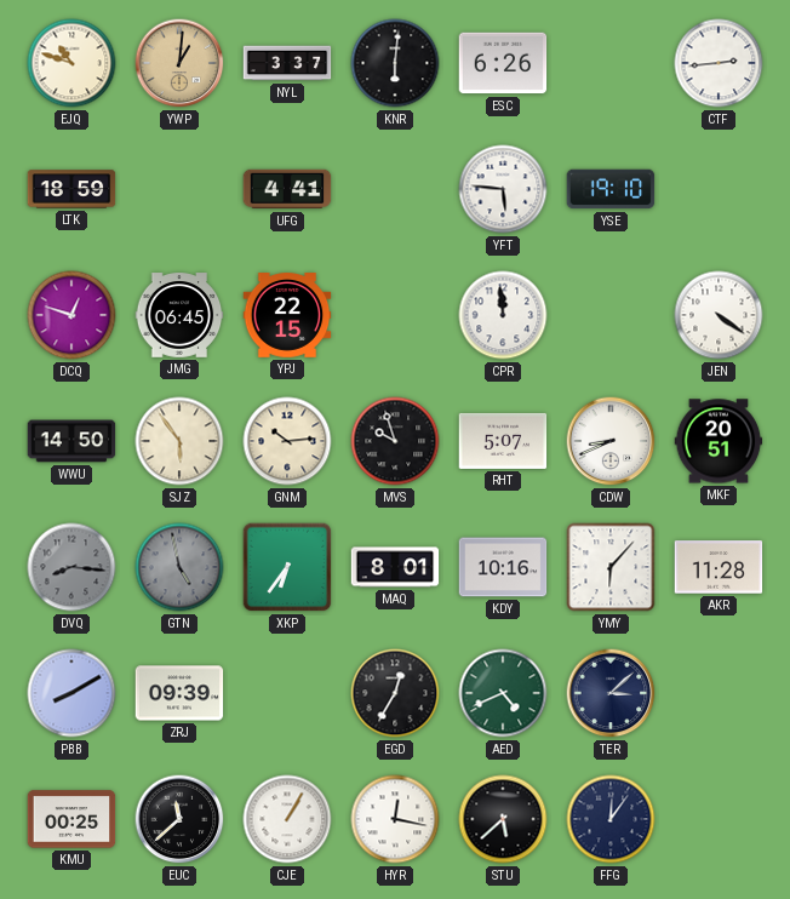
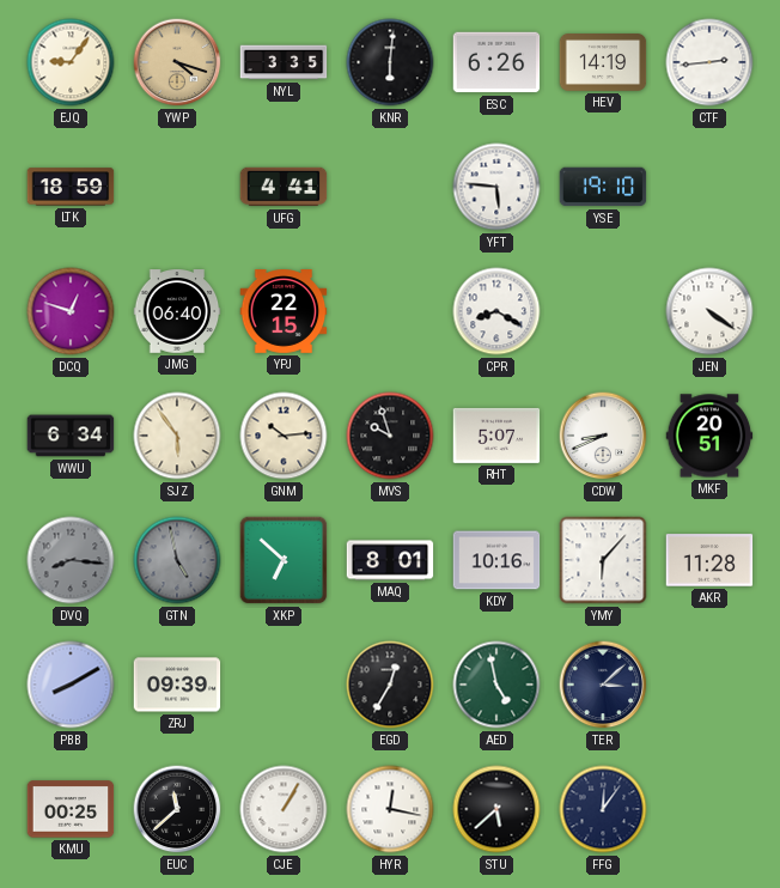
EJQ: 10:48 -> 9:06
YWP: 1:01 -> 4:18
NYL: 3:37 -> 3:35
HEV: none -> 14:19
JMG: 06:45 -> 06:40
CPR: 11:59 -> 8:20
WWU: 14:50 -> 6:34
XKP: 6:36 -> 6:52
AED: 4:41 -> 4:58
